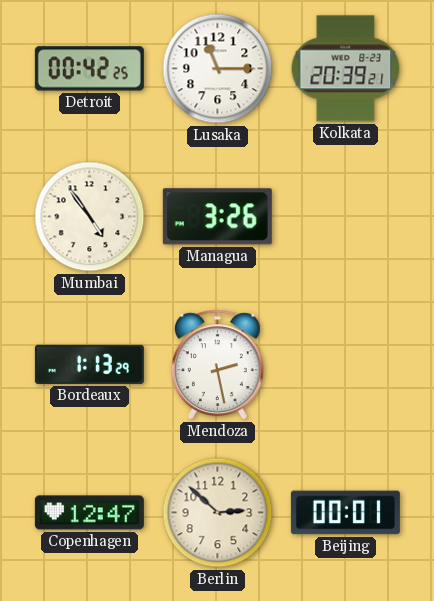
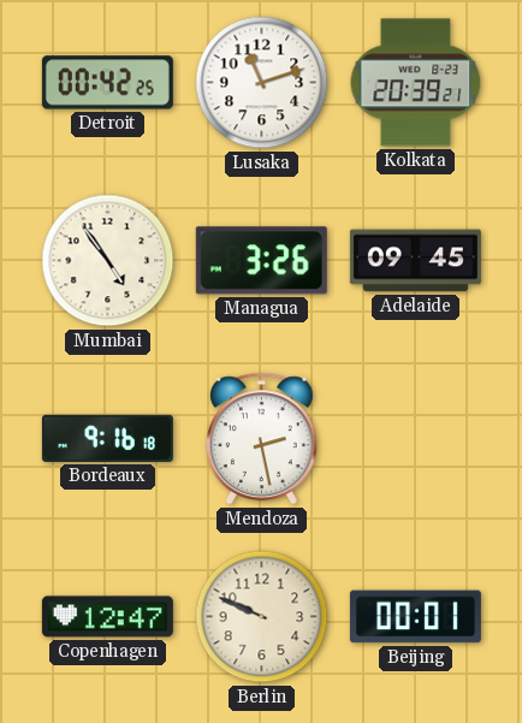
Lusaka: 11:15 -> 11:12
Adelaide: none -> 09:45
Bordeaux: 1:13 -> 9:16
Berlin: 2:52 -> 9:49
